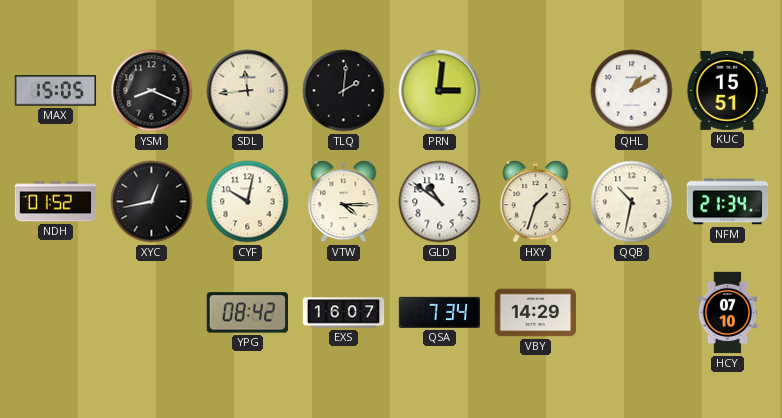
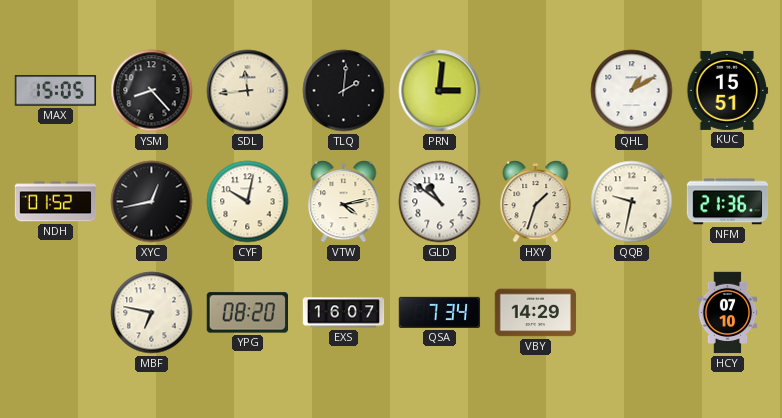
YSM: 8:19 -> 8:23
VTW: 4:15 -> 4:13
QQB: 10:32 -> 9:32
NFM: 21:34 -> 21:36
MBF: none -> 6:47
YPG: 08:42 -> 08:20
